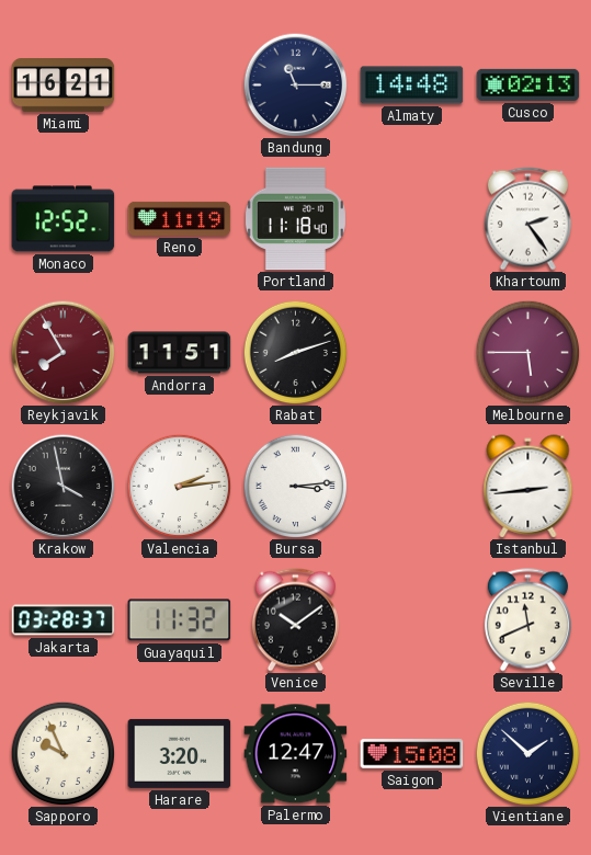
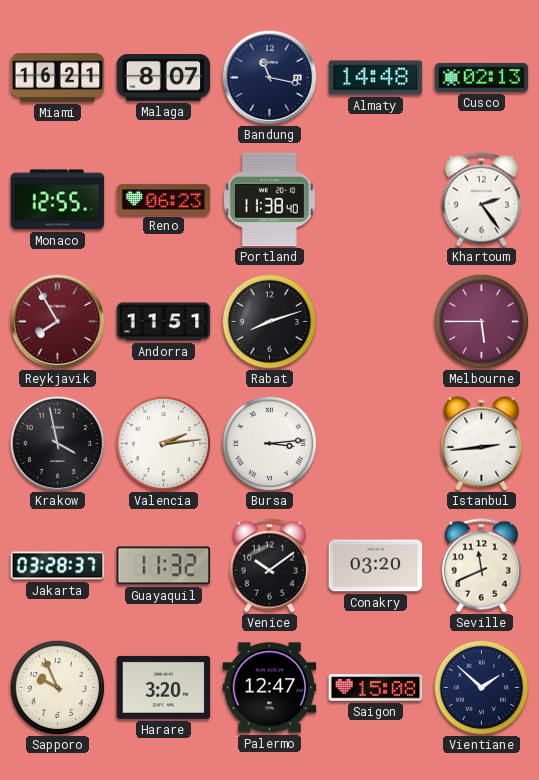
Malaga: none -> 8:07
Bandung: 11:15 -> 11:17
Monaco: 12:52 -> 12:55
Reno: 11:19 -> 06:23
Portland: 11:18 -> 11:38
Conakry: none -> 03:20
